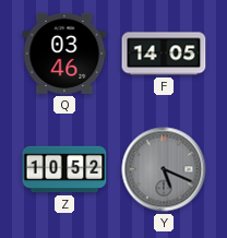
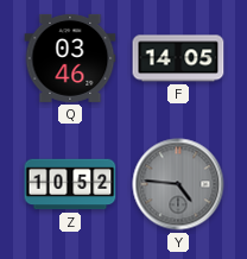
Y: 5:19 -> 4:46
